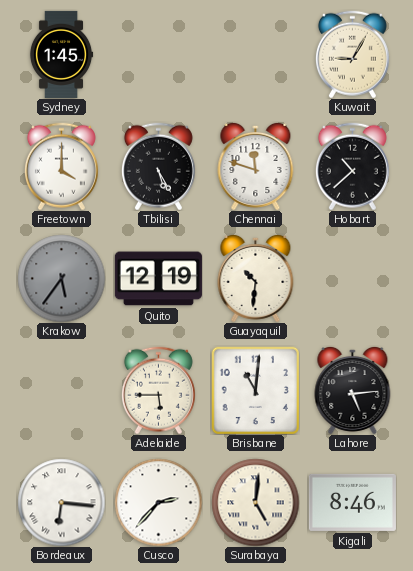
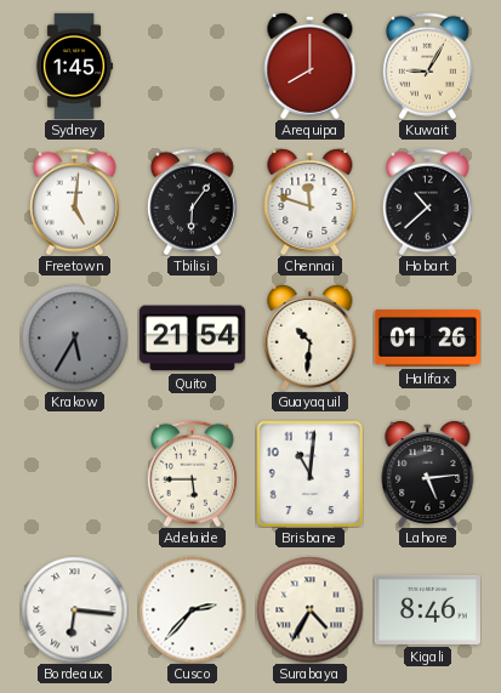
Arequipa: none -> 8:00
Freetown: 4:00 -> 5:01
Tbilisi: 5:25 -> 6:06
Krakow: 5:36 -> 5:35
Quito: 12:19 -> 21:54
Halifax: none -> 01:26
Surabaya: 5:01 -> 4:35
